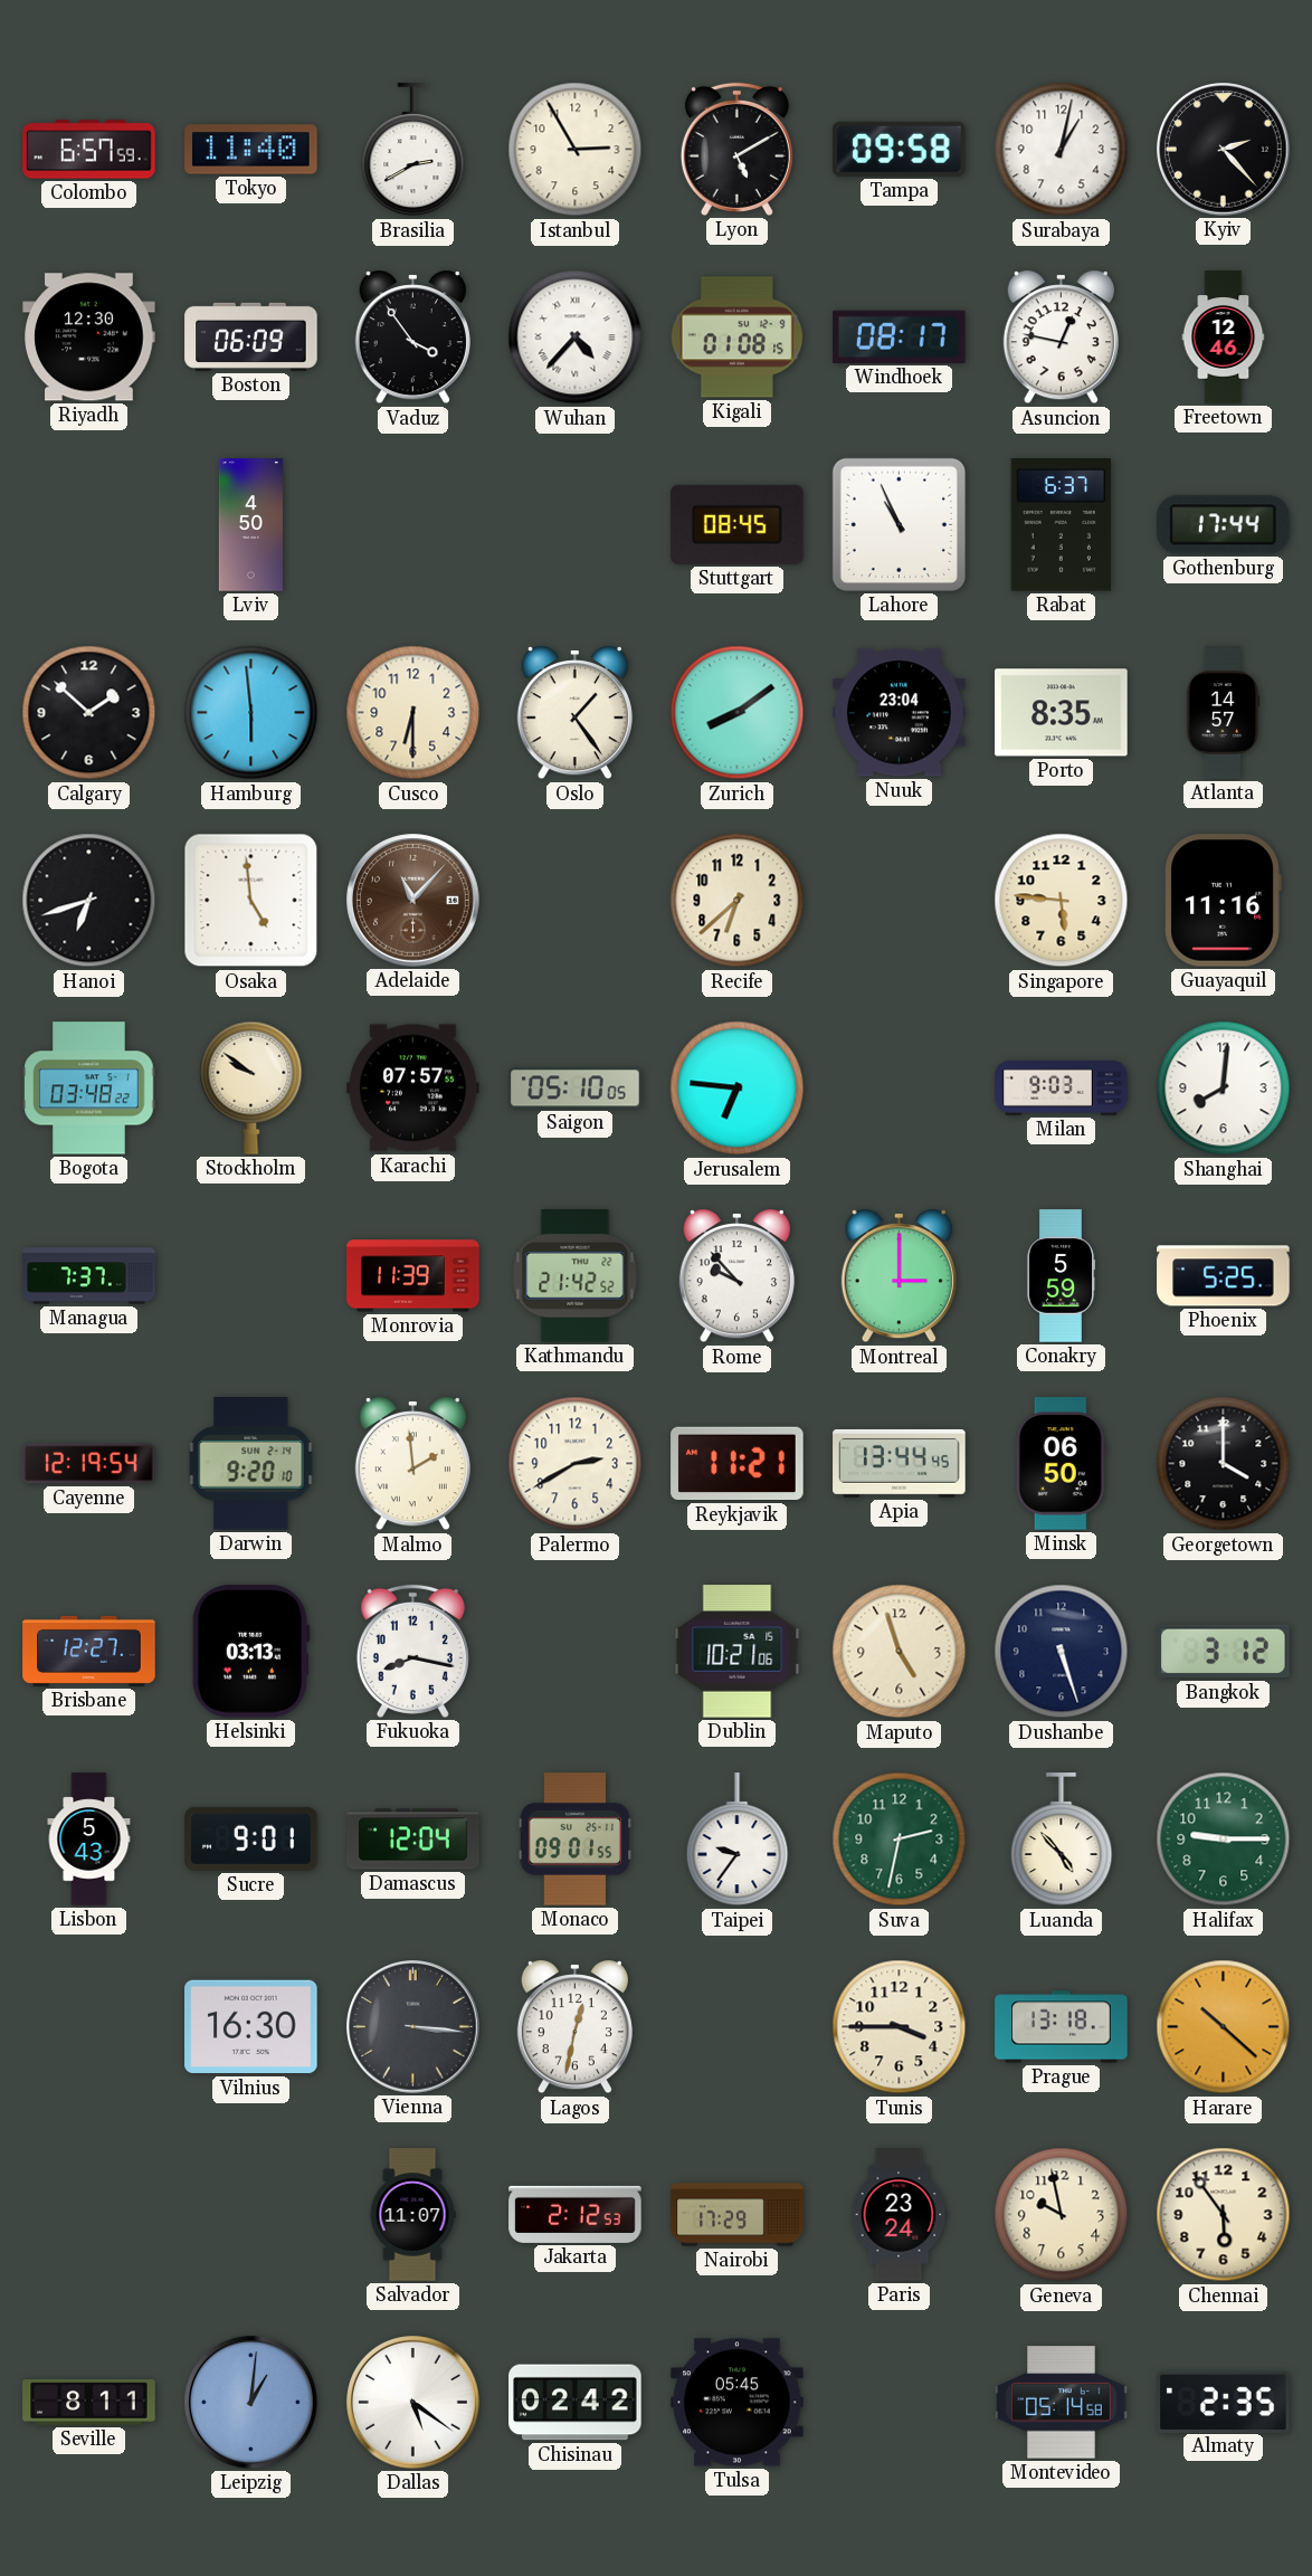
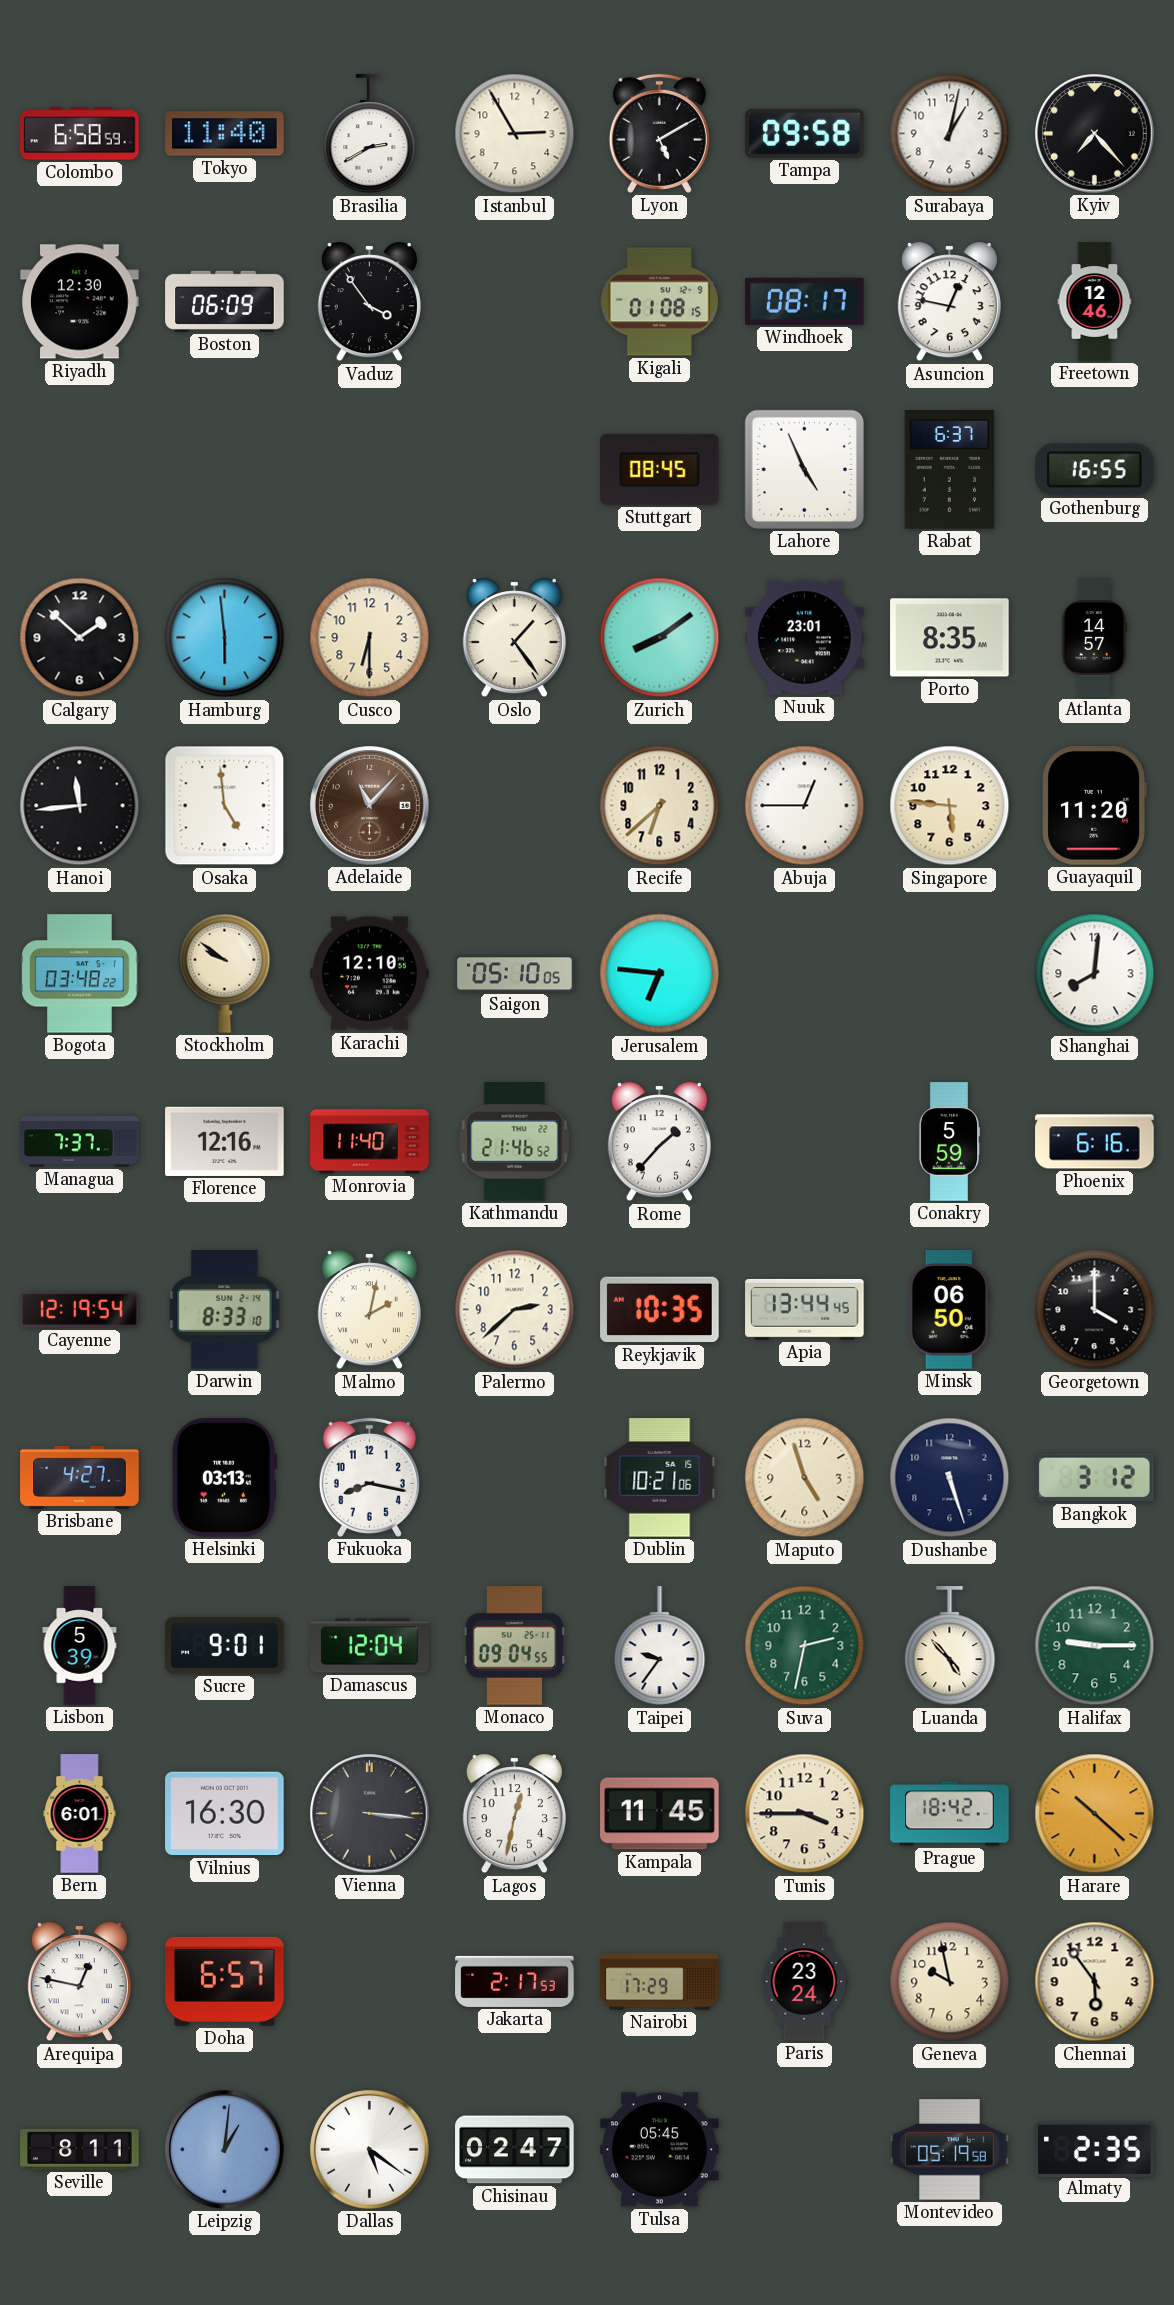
Colombo: 6:57 -> 6:58
Kyiv: 2:23 -> 7:23
Wuhan: 4:37 -> none
Lviv: 4:50 -> none
Lahore: 10:56 -> 4:56
Gothenburg: 17:44 -> 16:55
Nuuk: 23:04 -> 23:01
Hanoi: 6:42 -> 11:44
Abuja: none -> 12:45
Guayaquil: 11:16 -> 11:20
Karachi: 07:57 -> 12:10
Milan: 9:03 -> none
Florence: none -> 12:16
Monrovia: 11:39 -> 11:40
Kathmandu: 21:42 -> 21:46
Rome: 9:53 -> 1:37
Montreal: 3:00 -> none
Phoenix: 5:25 -> 6:16
Darwin: 9:20 -> 8:33
Malmo: 1:59 -> 2:02
Palermo: 2:40 -> 2:38
Reykjavik: 11:21 -> 10:35
Brisbane: 12:27 -> 4:27
Lisbon: 5:43 -> 5:39
Monaco: 09:01 -> 09:04
Bern: none -> 6:01
Kampala: none -> 11:45
Prague: 13:18 -> 18:42
Arequipa: none -> 12:47
Doha: none -> 6:57
Salvador: 11:07 -> none
Jakarta: 2:12 -> 2:17
Chisinau: 02:42 -> 02:47
Montevideo: 05:14 -> 05:19
